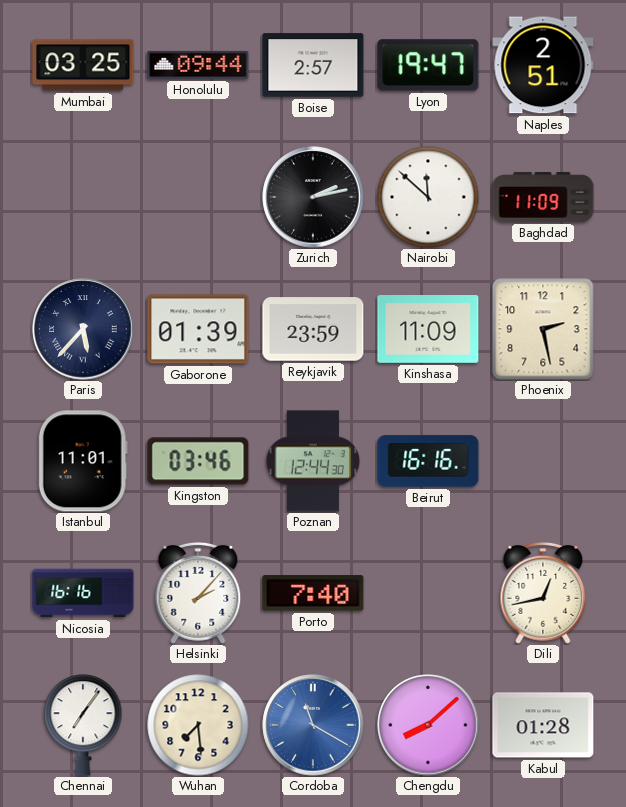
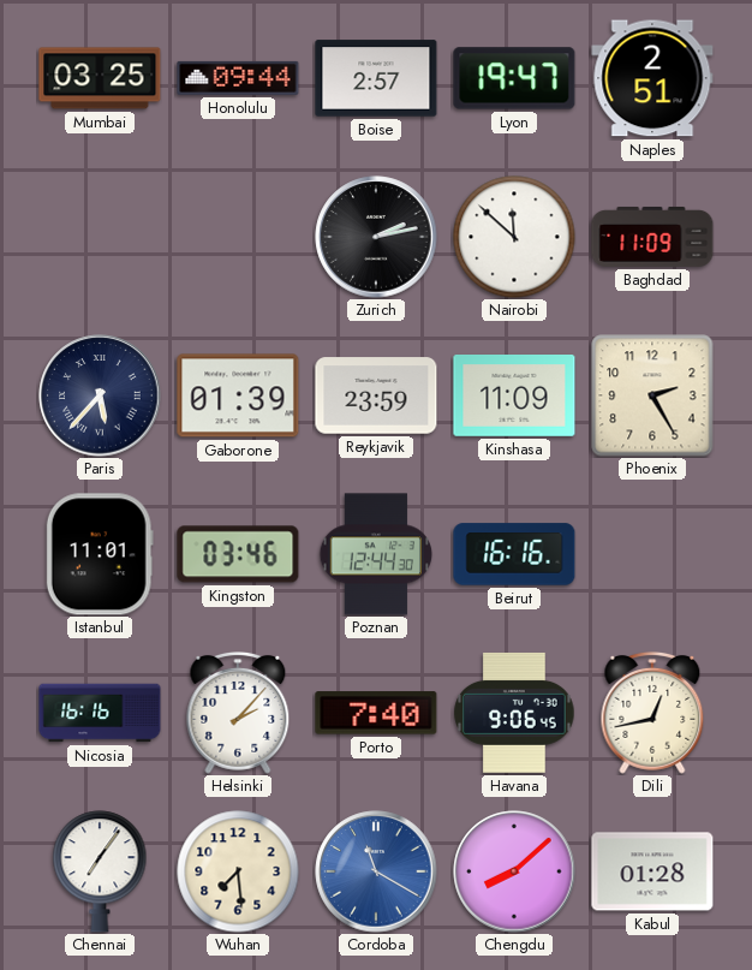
Phoenix: 2:28 -> 2:25
Havana: none -> 9:06
